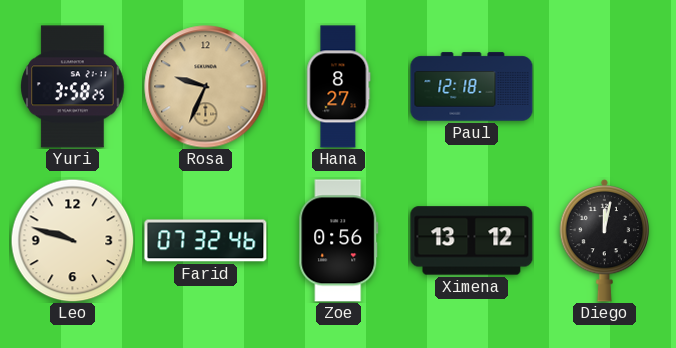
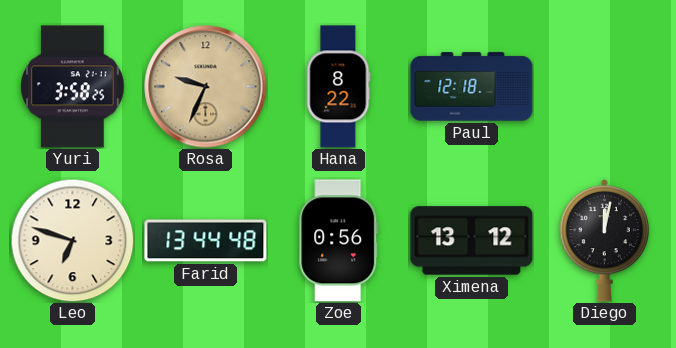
Hana: 8:27 -> 8:22
Leo: 9:48 -> 6:48
Farid: 07:32 -> 13:44
